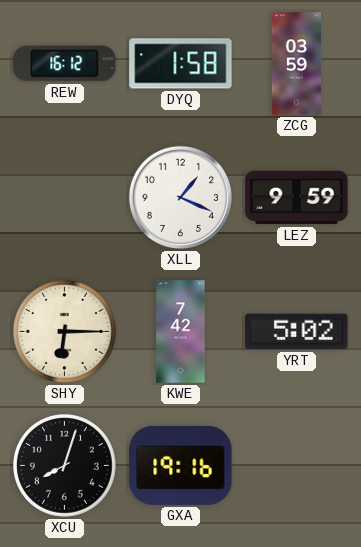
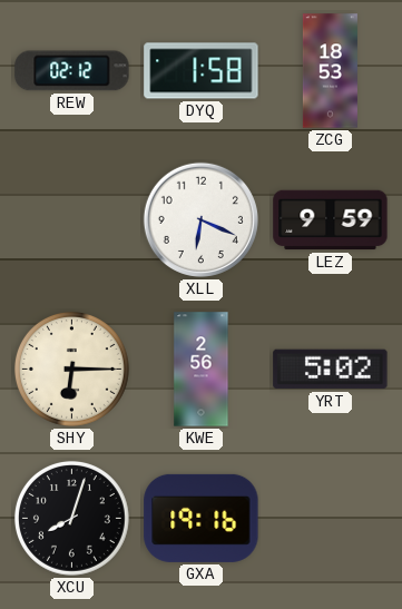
REW: 16:12 -> 02:12
ZCG: 03:59 -> 18:53
XLL: 1:19 -> 6:19
KWE: 7:42 -> 2:56
